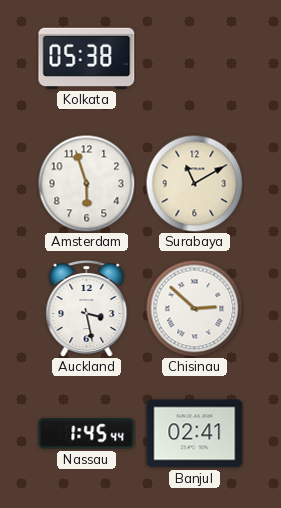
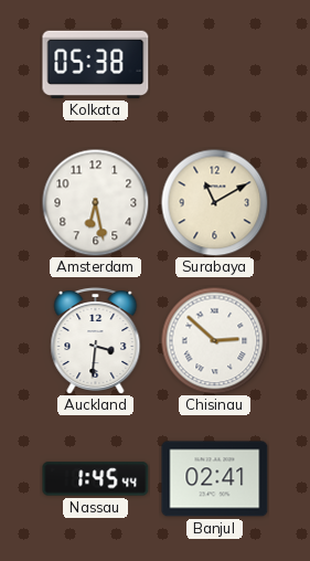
Amsterdam: 5:57 -> 6:28
Auckland: 3:28 -> 3:31
